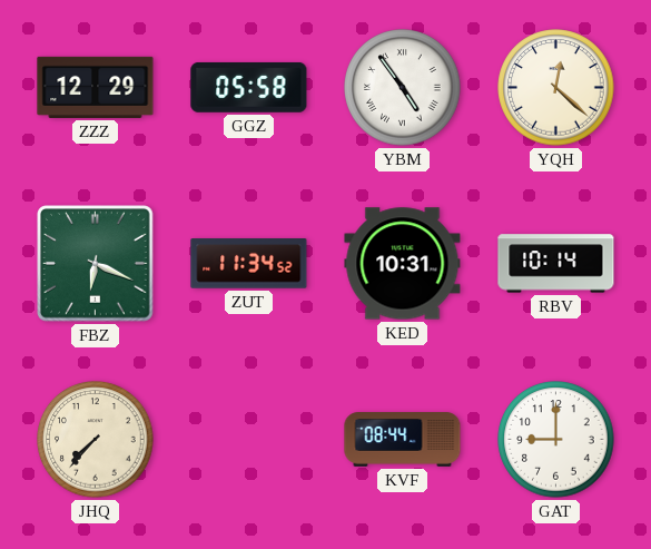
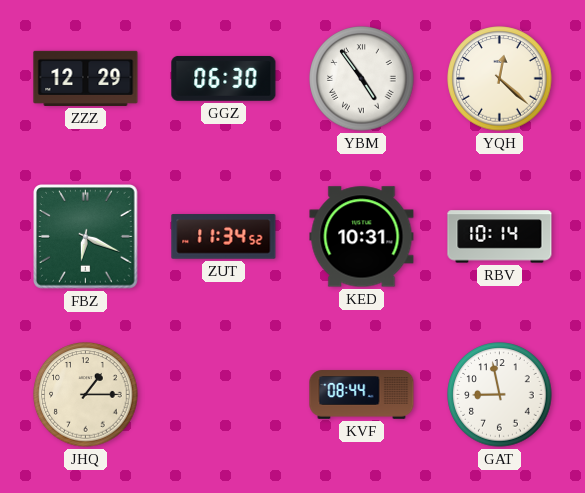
GGZ: 05:58 -> 06:30
JHQ: 7:37 -> 1:15
GAT: 9:00 -> 8:58
